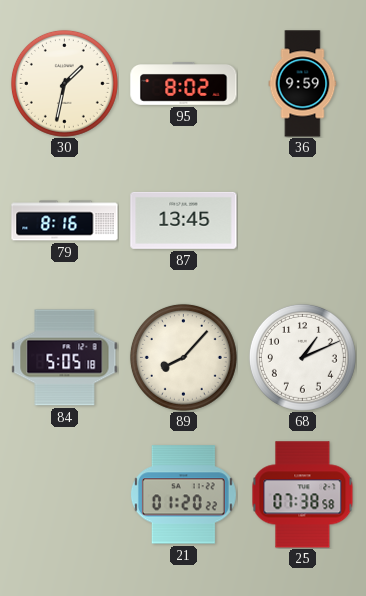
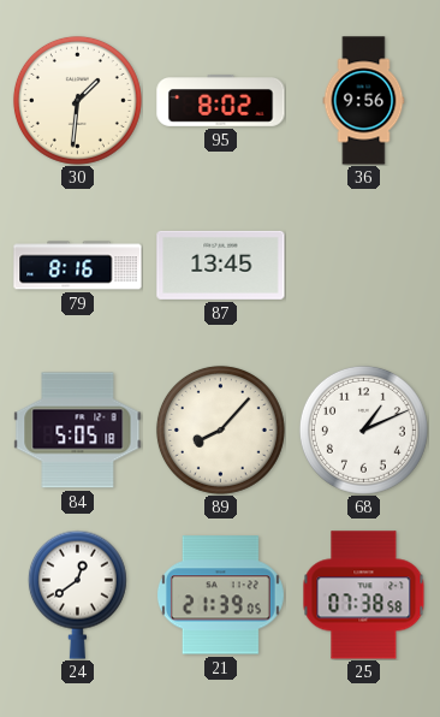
30: 1:32 -> 1:31
36: 9:59 -> 9:56
24: none -> 12:39
21: 01:20 -> 21:39
